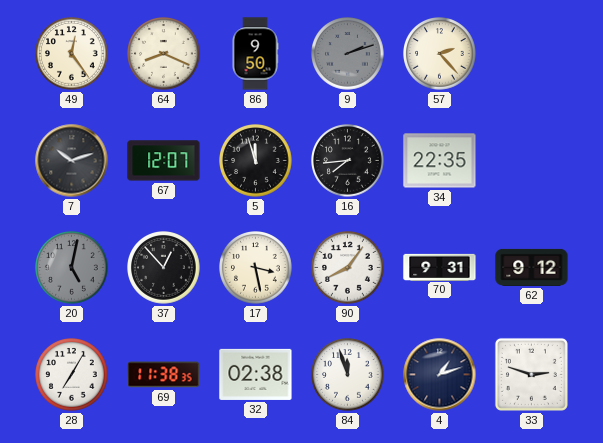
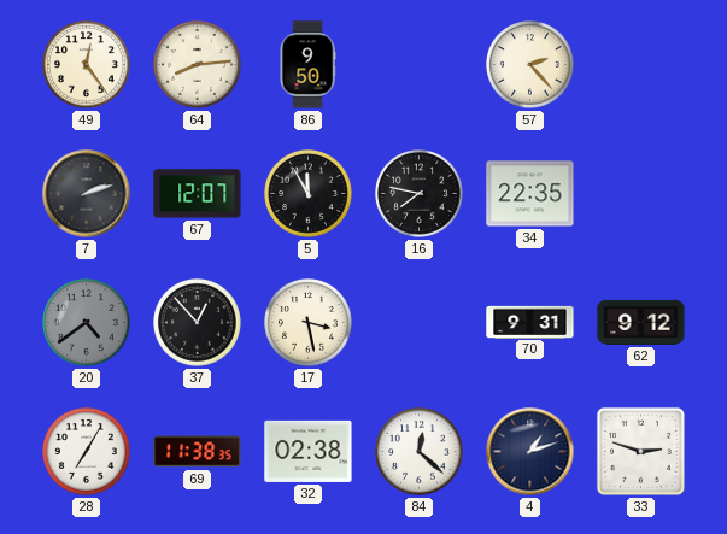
64: 8:19 -> 8:14
9: 2:12 -> none
7: 10:12 -> 2:12
5: 11:57 -> 11:55
16: 7:44 -> 7:47
20: 5:02 -> 4:39
90: 8:06 -> none
84: 11:57 -> 12:22
